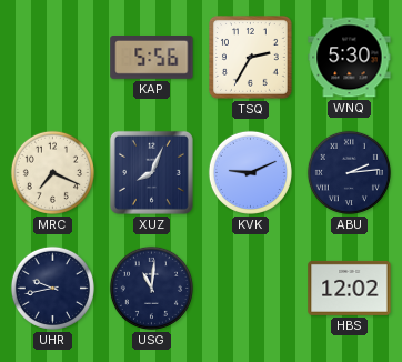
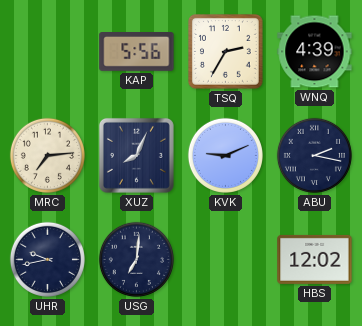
WNQ: 5:30 -> 4:39
MRC: 7:19 -> 7:14
ABU: 2:14 -> 2:17
USG: 11:01 -> 7:01
